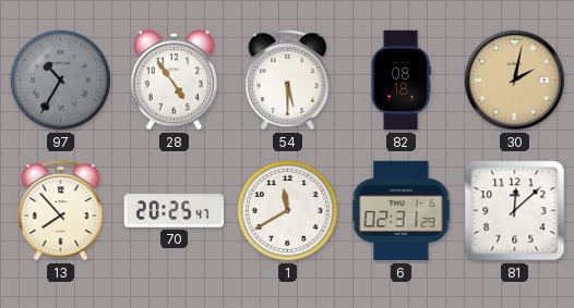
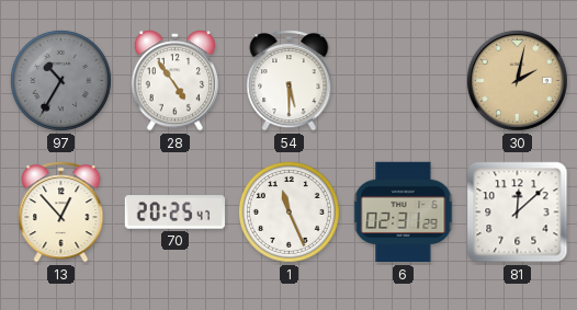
82: 08:18 -> none
13: 7:53 -> 12:53
1: 11:40 -> 11:26
